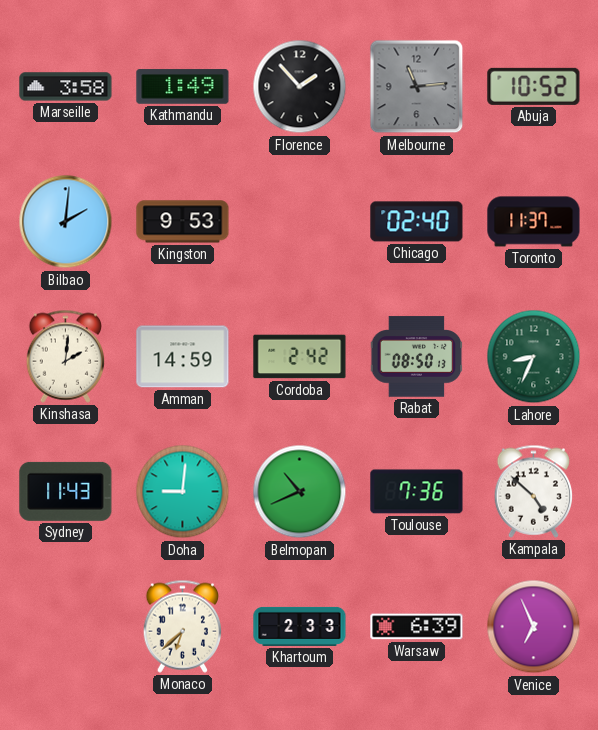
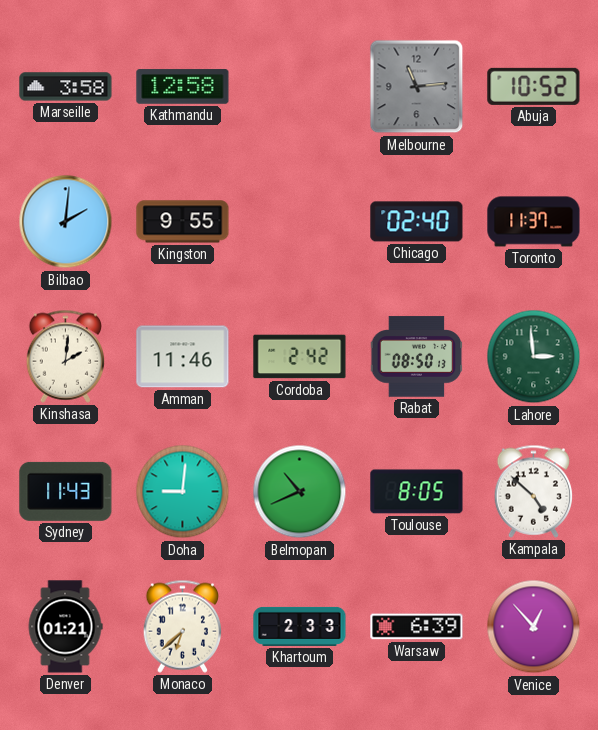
Kathmandu: 1:49 -> 12:58
Florence: 1:53 -> none
Kingston: 9:53 -> 9:55
Amman: 14:59 -> 11:46
Lahore: 8:34 -> 2:59
Toulouse: 7:36 -> 8:05
Denver: none -> 01:21
Venice: 6:56 -> 12:53
